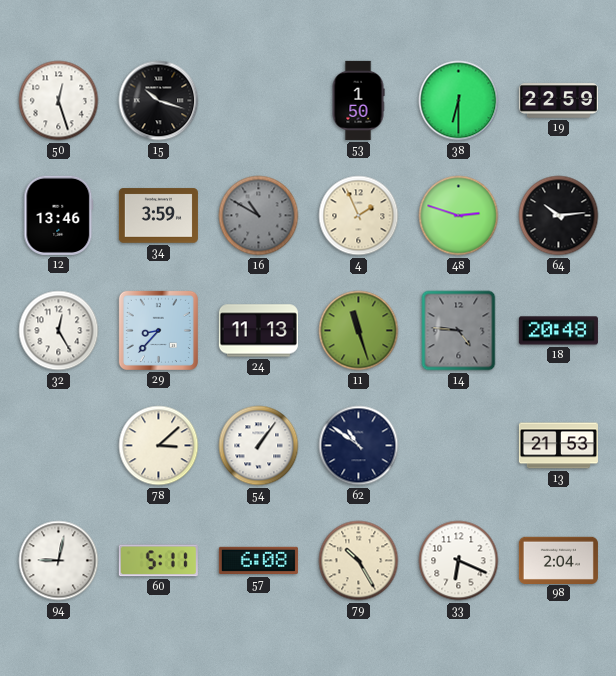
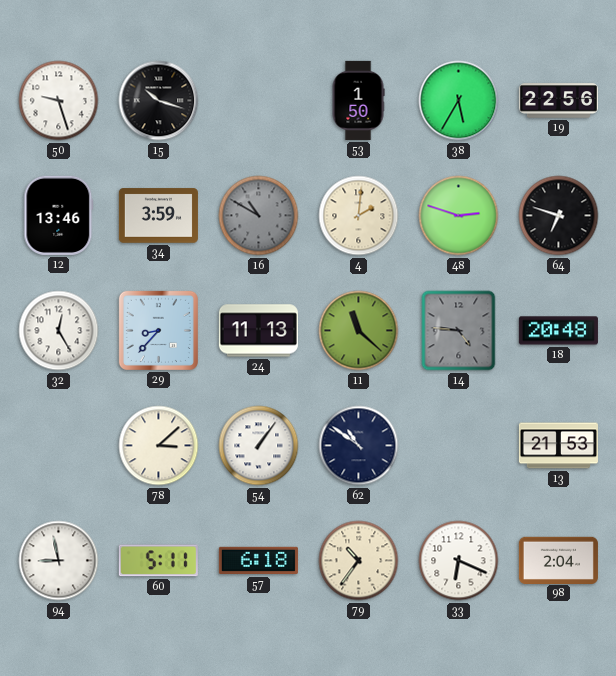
50: 12:27 -> 9:27
38: 6:30 -> 5:35
19: 22:59 -> 22:56
4: 1:56 -> 2:01
64: 10:14 -> 6:48
11: 11:27 -> 11:22
94: 9:02 -> 8:58
57: 6:08 -> 6:18
79: 10:25 -> 10:36
